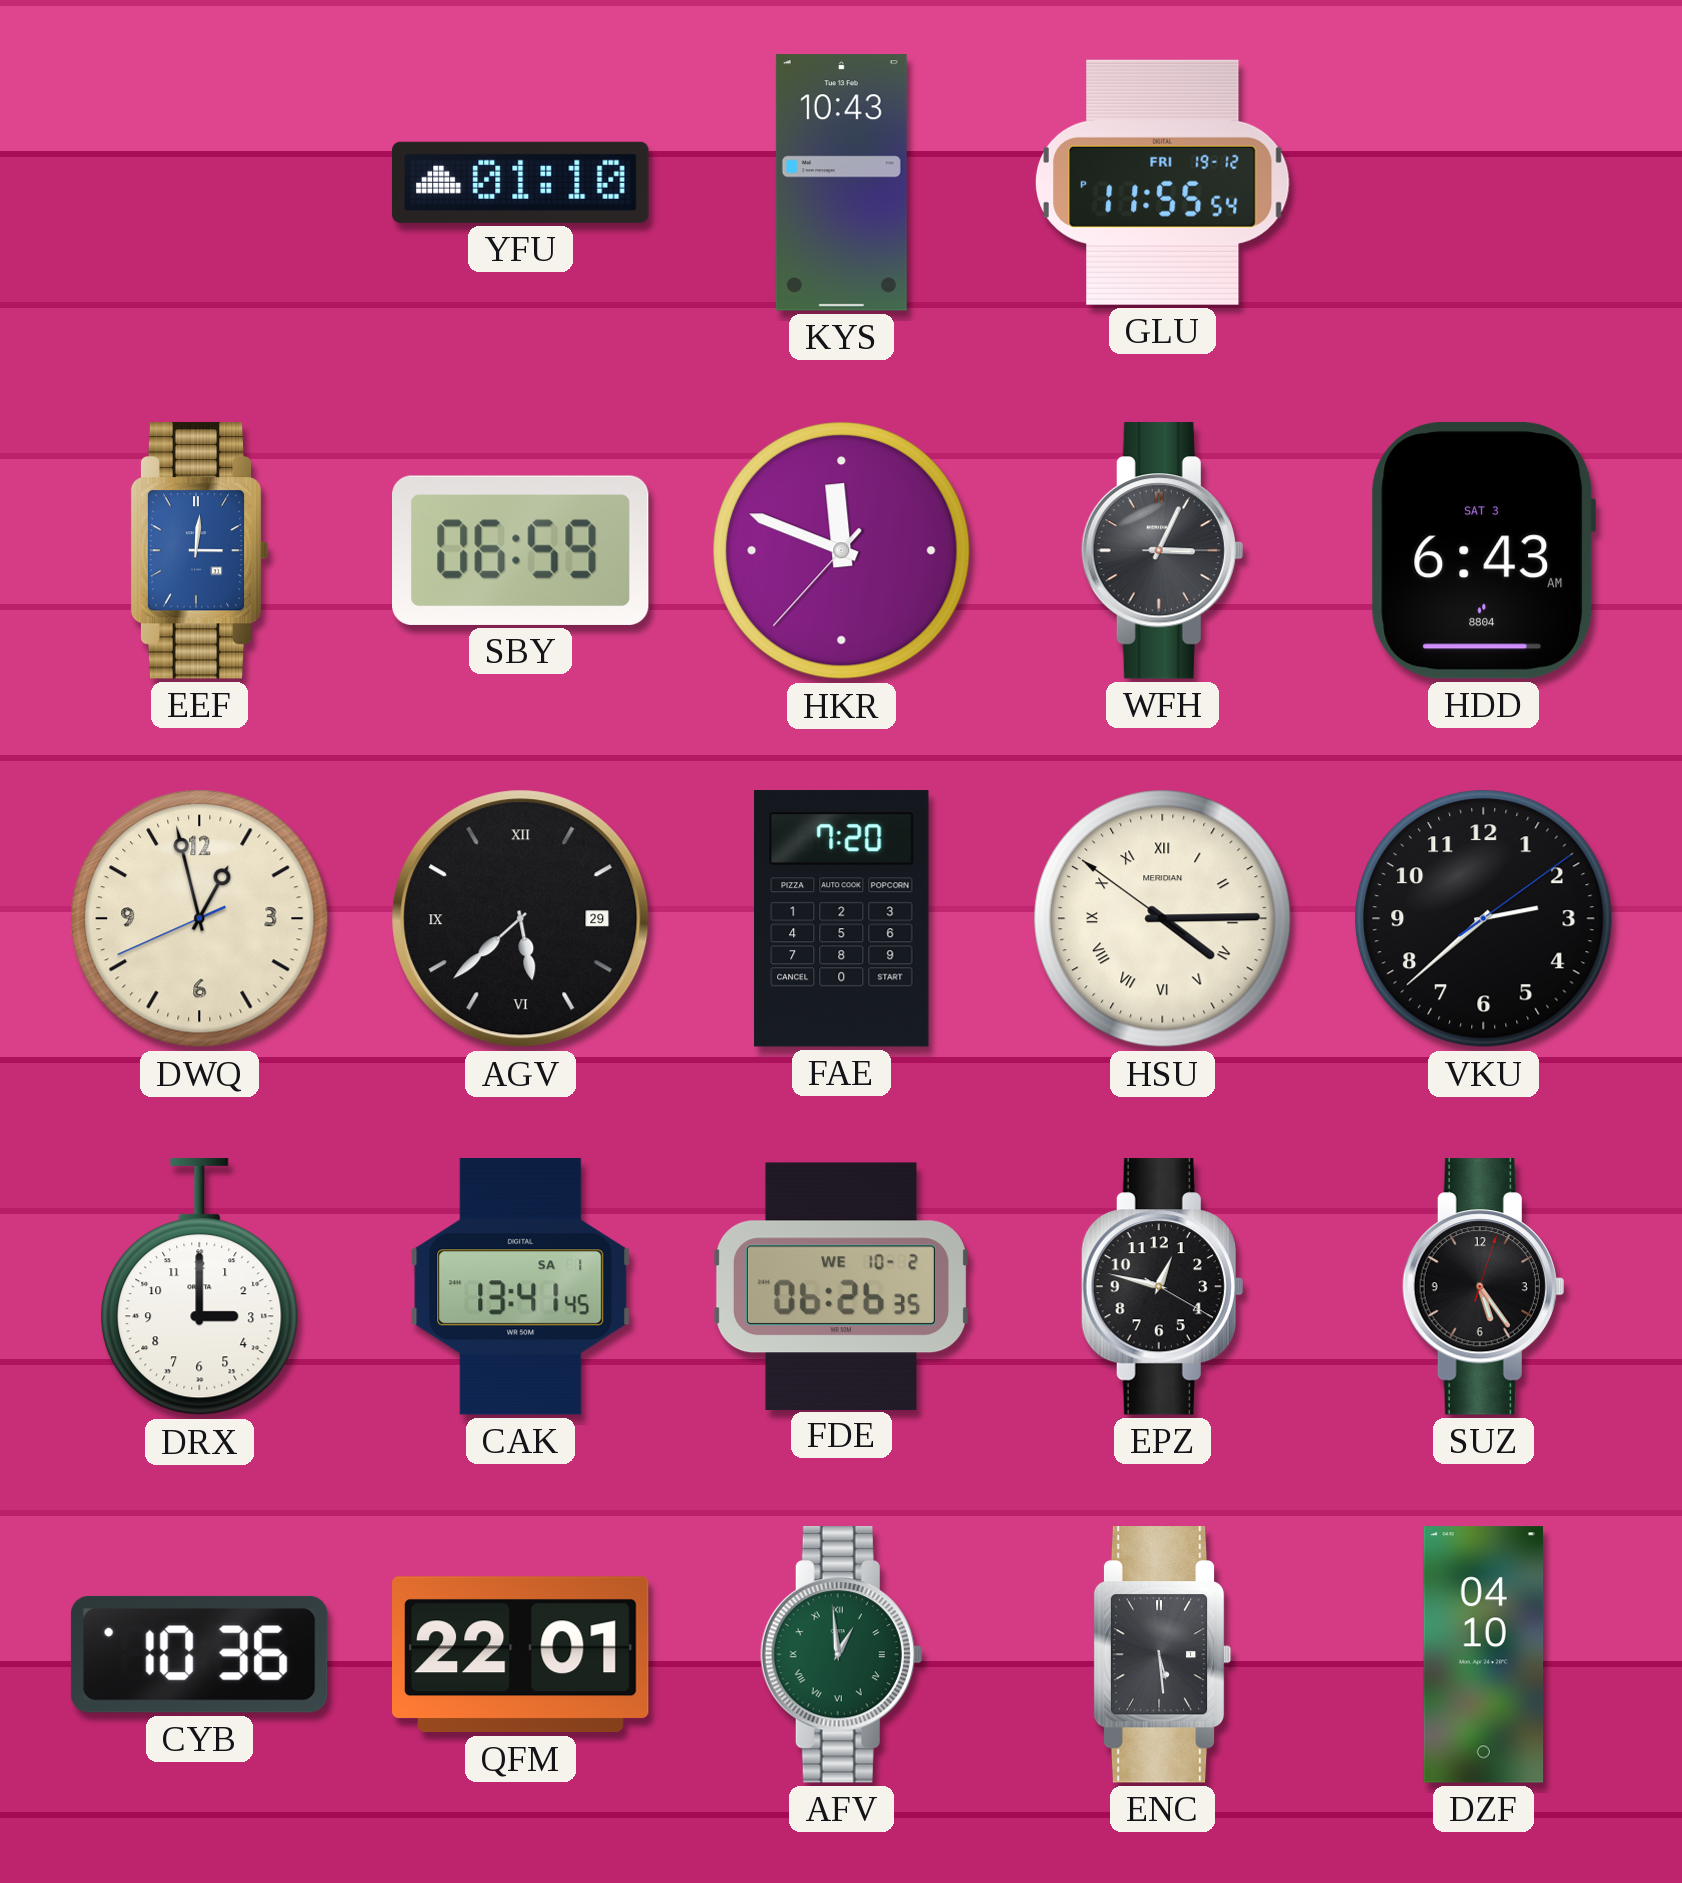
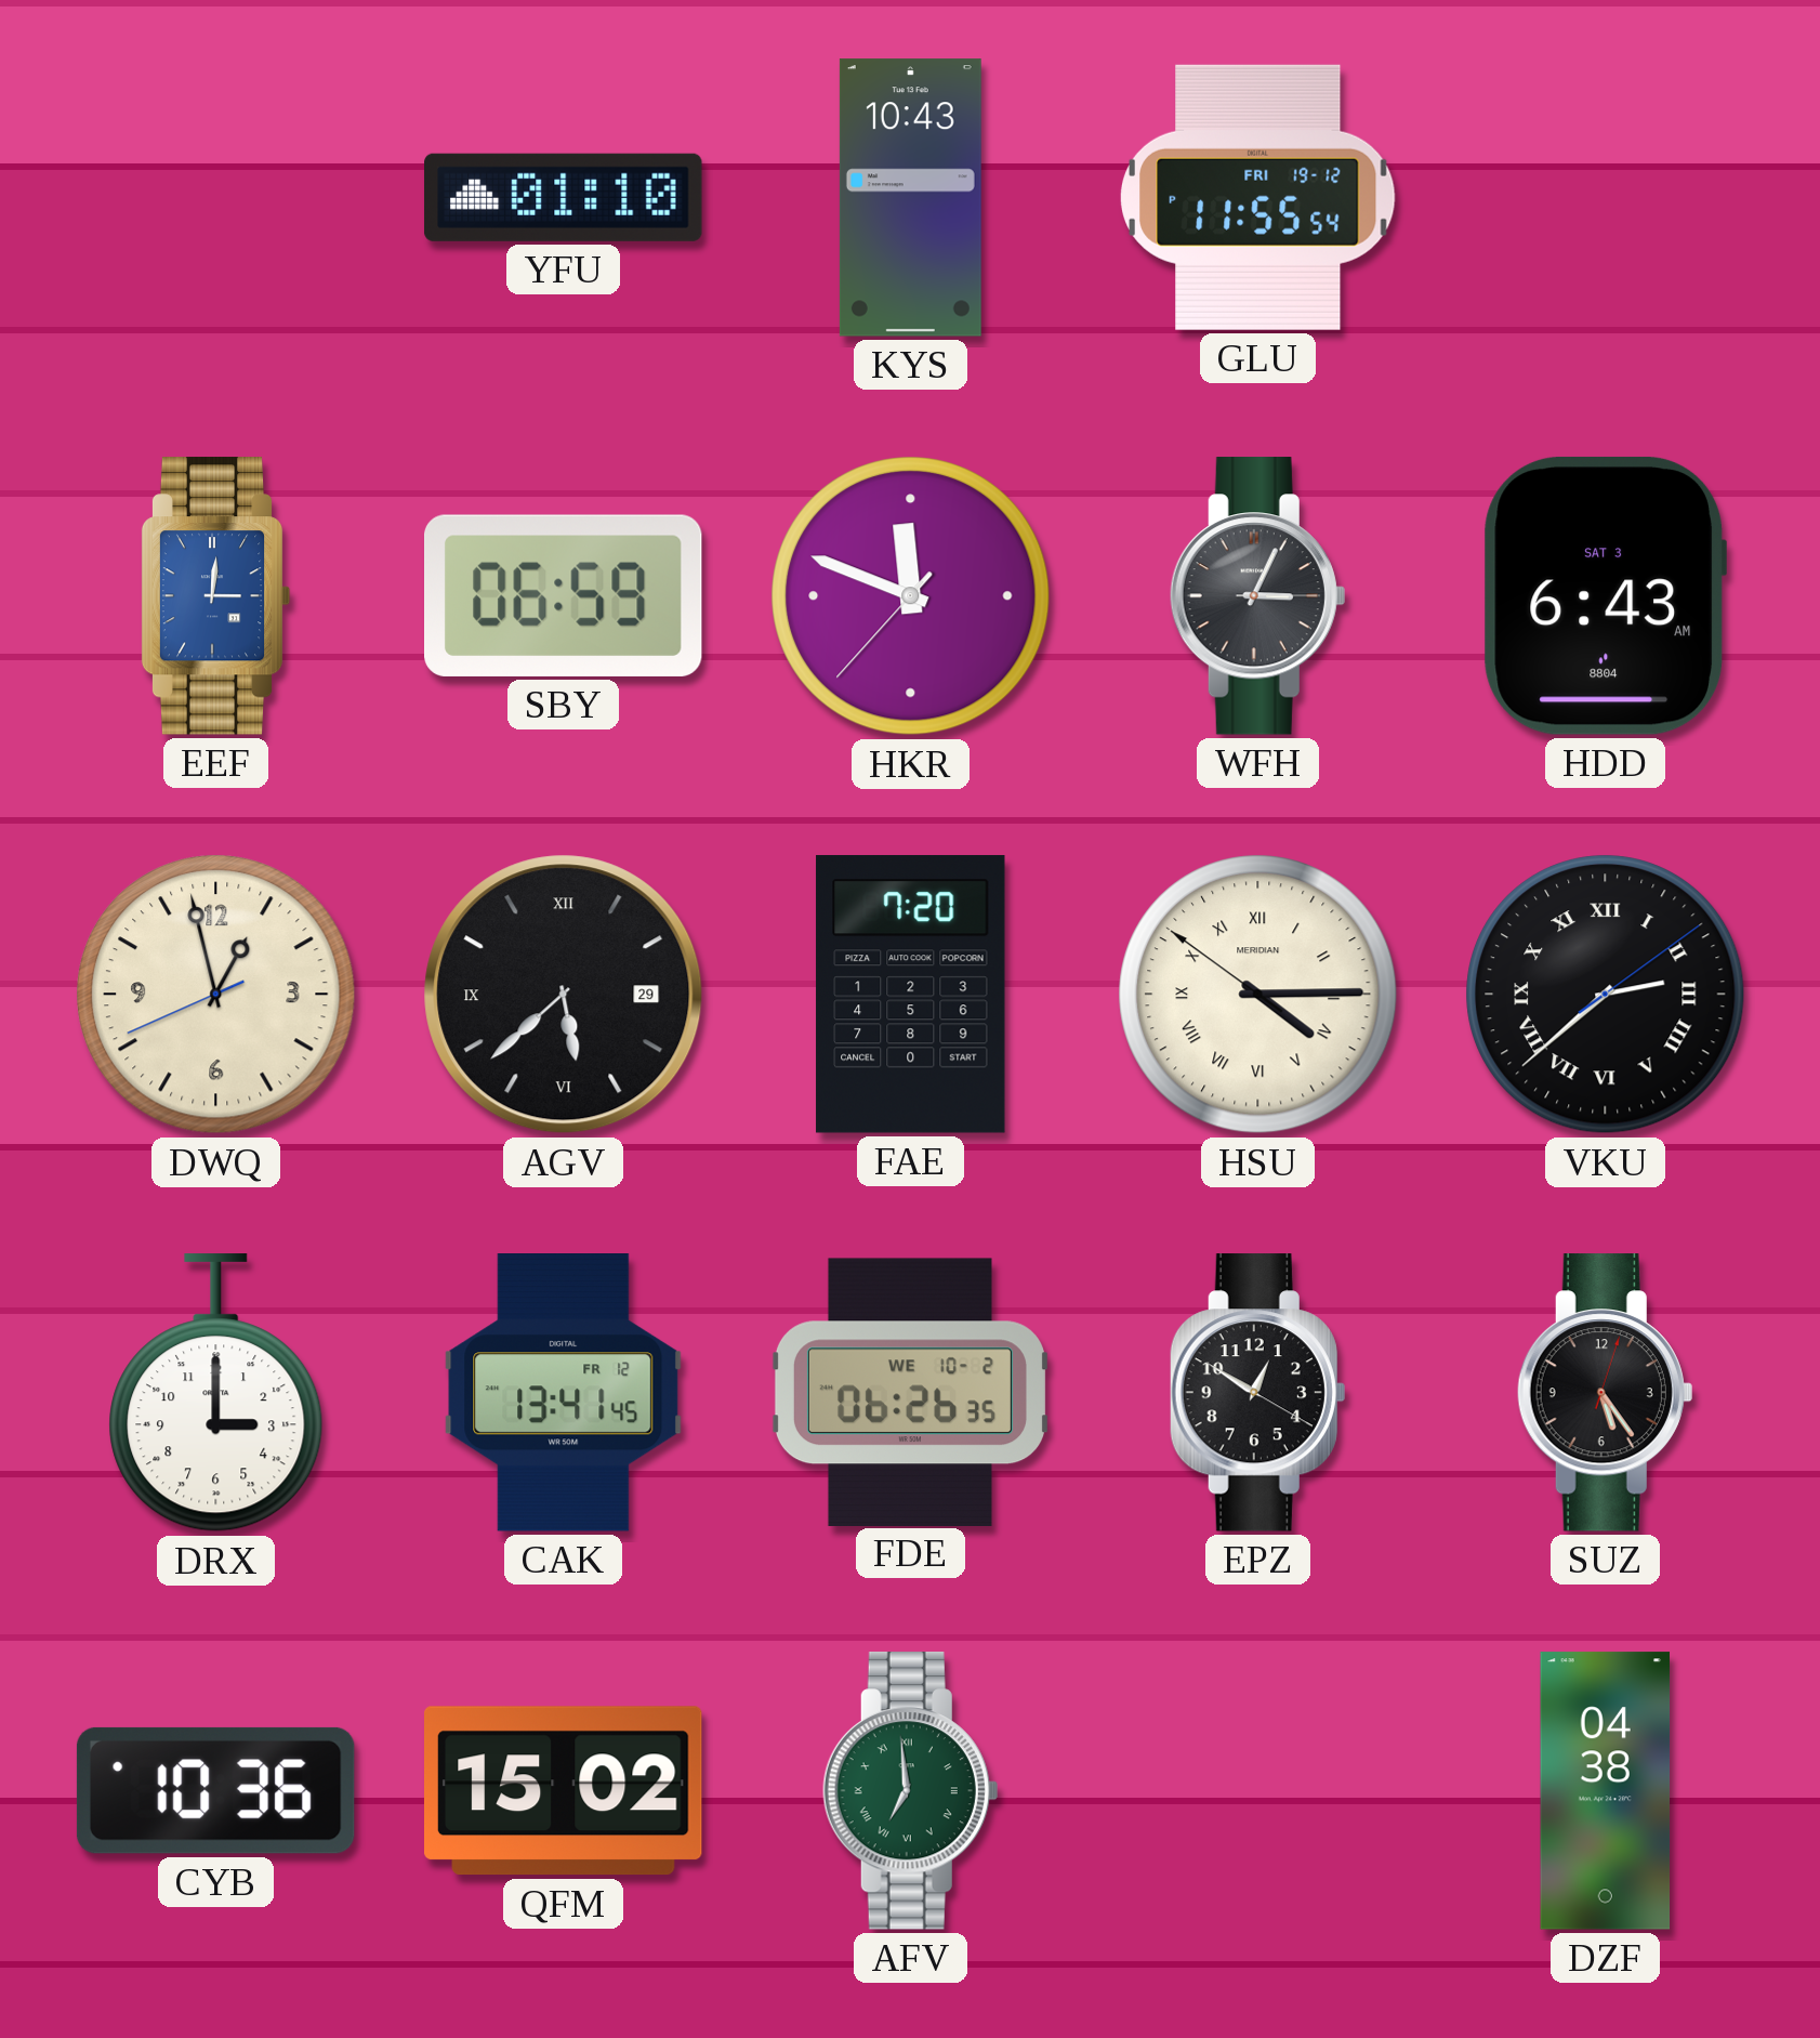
VKU numerals: Arabic -> Roman
CAK date: SA 1 -> FR 12
EPZ: 12:47 -> 12:50
QFM: 22:01 -> 15:02
AFV: 12:59 -> 6:59
ENC: 5:29 -> none
DZF: 04:10 -> 04:38
